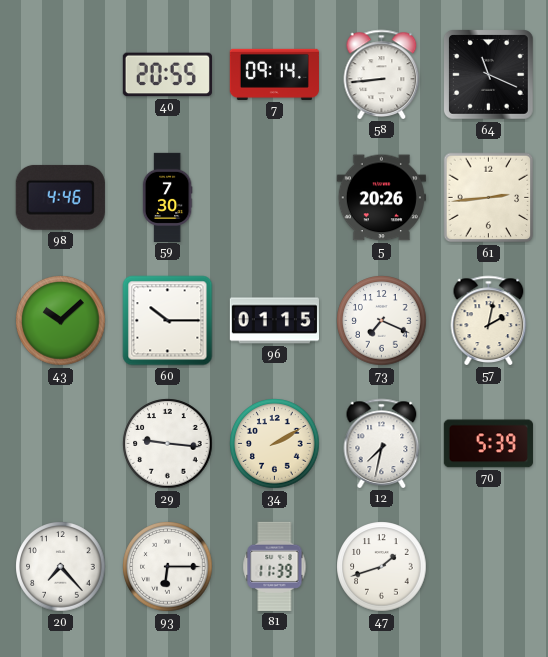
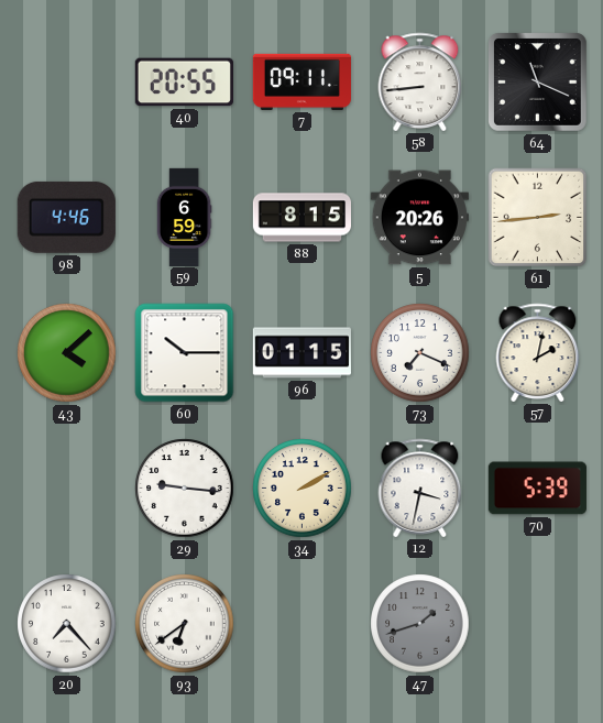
7: 09:14 -> 09:11
59: 7:30 -> 6:59
88: none -> 8:15
43: 10:08 -> 4:08
12: 7:32 -> 3:32
93: 6:15 -> 6:39
81: 11:39 -> none
47 dial: white -> grey
